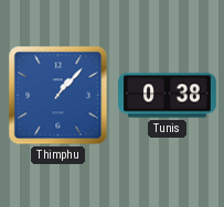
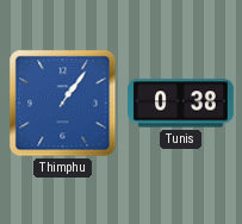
Thimphu: 1:07 -> 1:06
